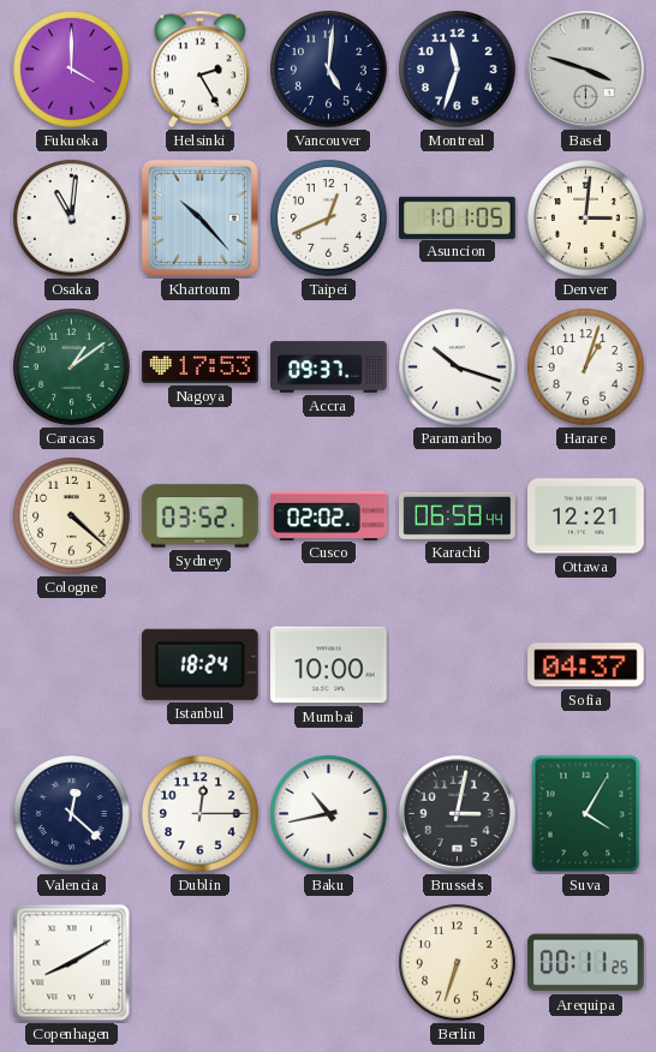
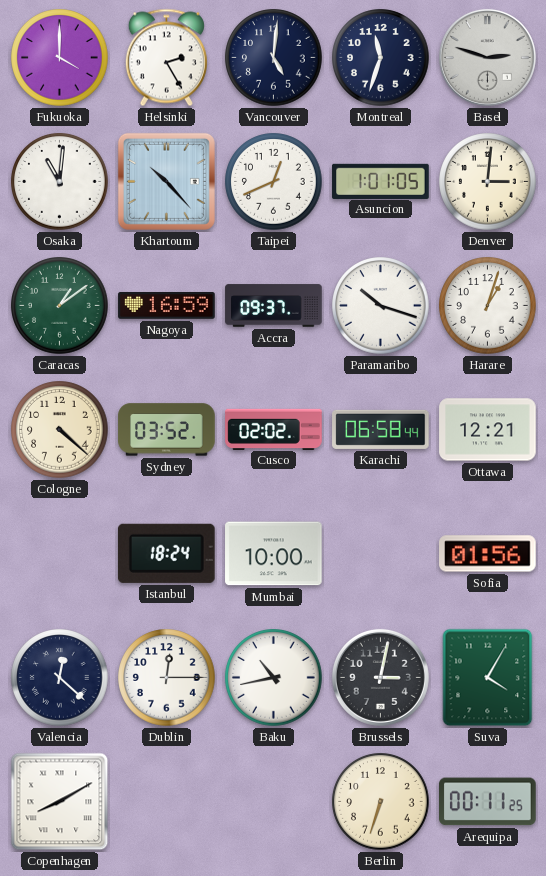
Basel: 3:48 -> 2:48
Nagoya: 17:53 -> 16:59
Sofia: 04:37 -> 01:56
